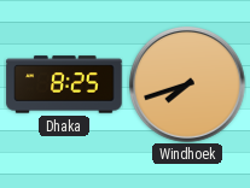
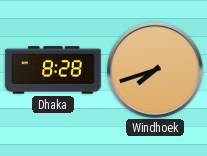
Dhaka: 8:25 -> 8:28
